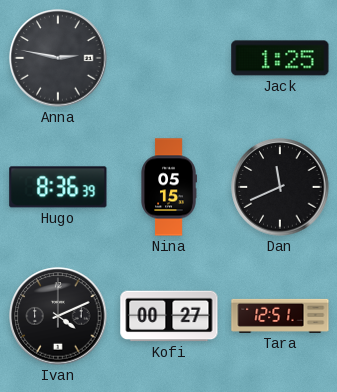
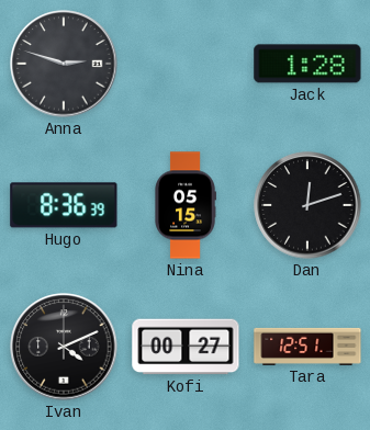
Anna: 2:47 -> 2:48
Jack: 1:25 -> 1:28
Dan: 11:41 -> 12:12
